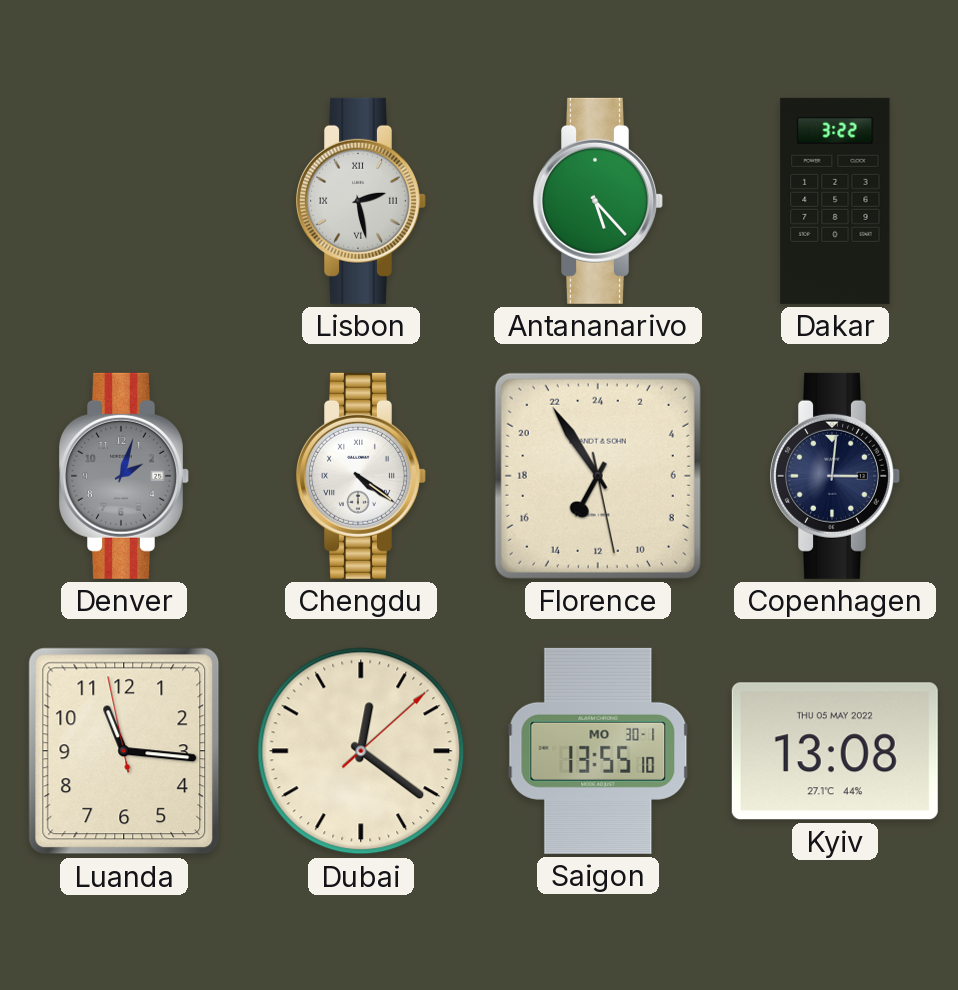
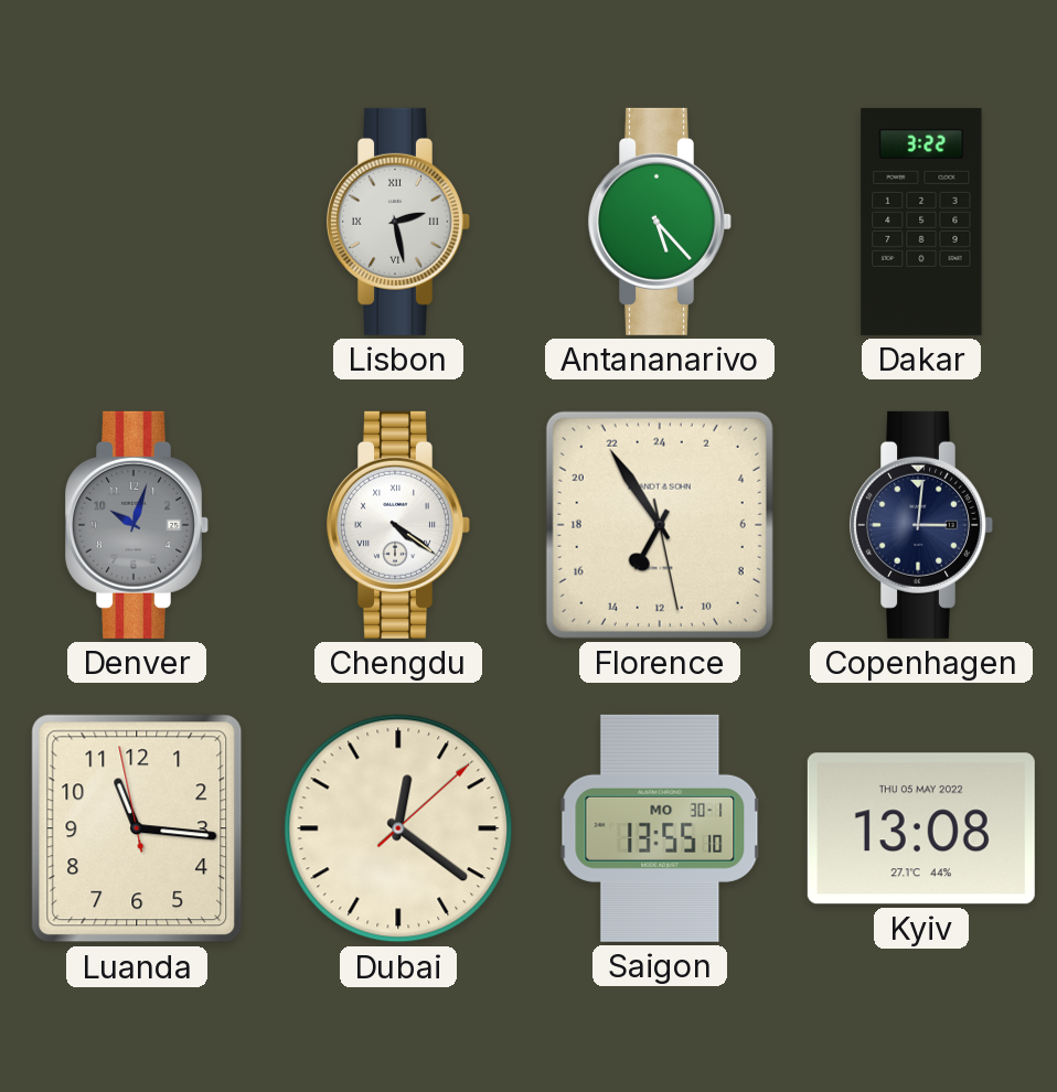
Denver: 2:03 -> 10:03
